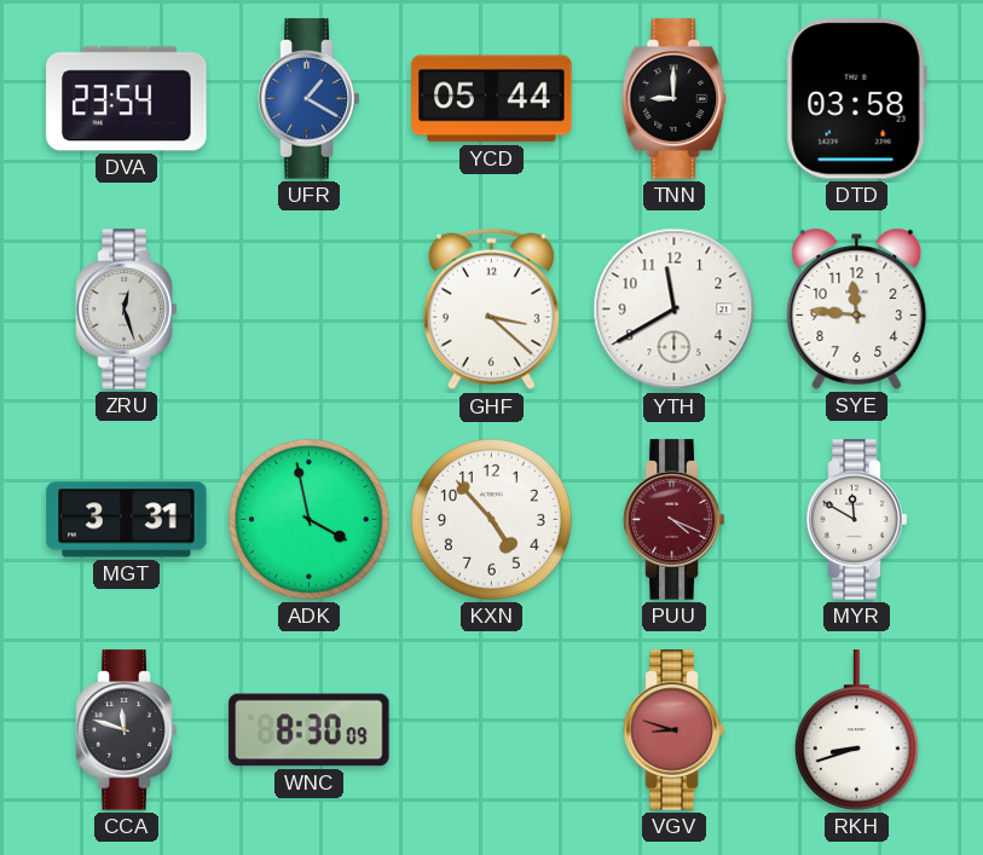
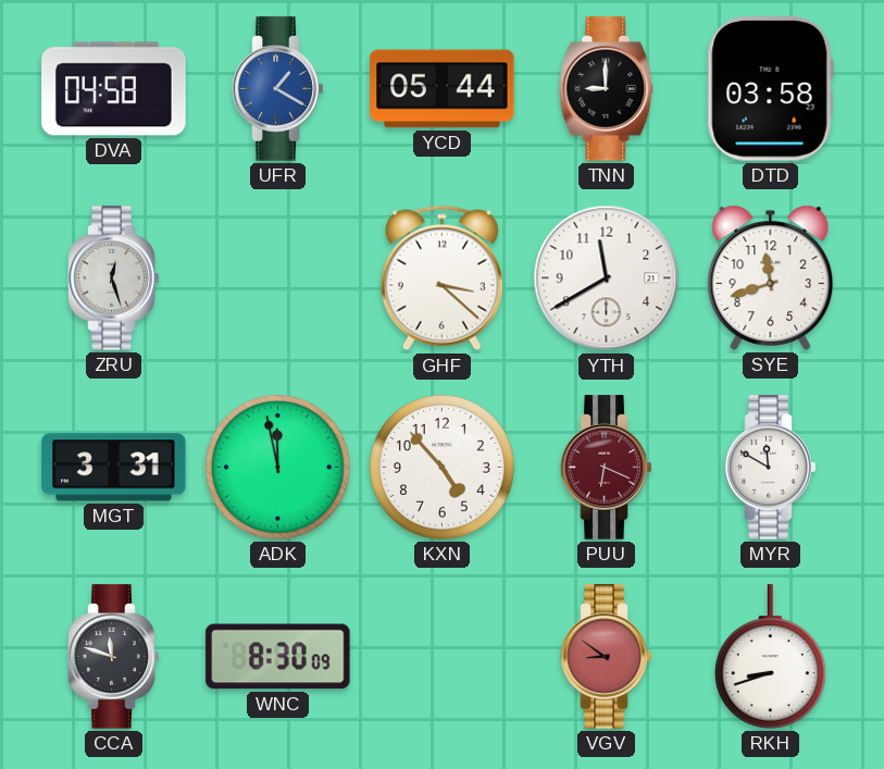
DVA: 23:54 -> 04:58
SYE: 11:46 -> 11:42
ADK: 3:58 -> 11:58
PUU: 4:19 -> 6:19
VGV: 8:48 -> 8:51
